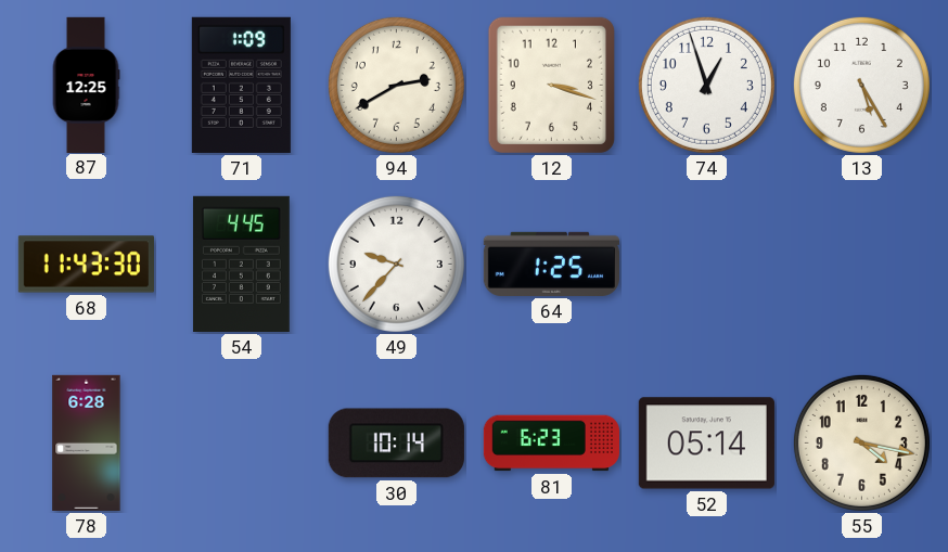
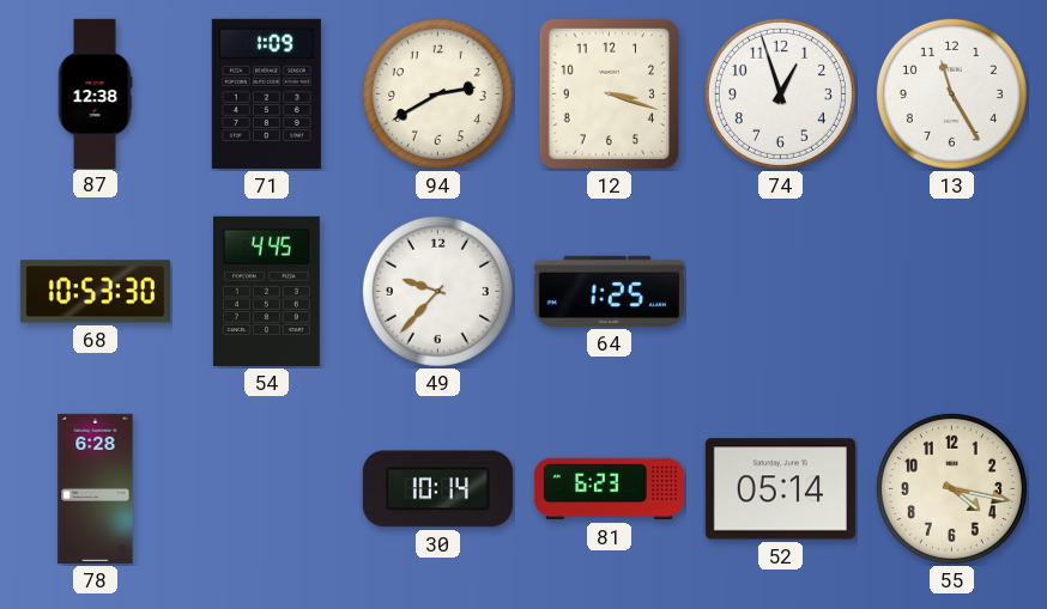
87: 12:25 -> 12:38
13: 5:25 -> 11:25
68: 11:43 -> 10:53
